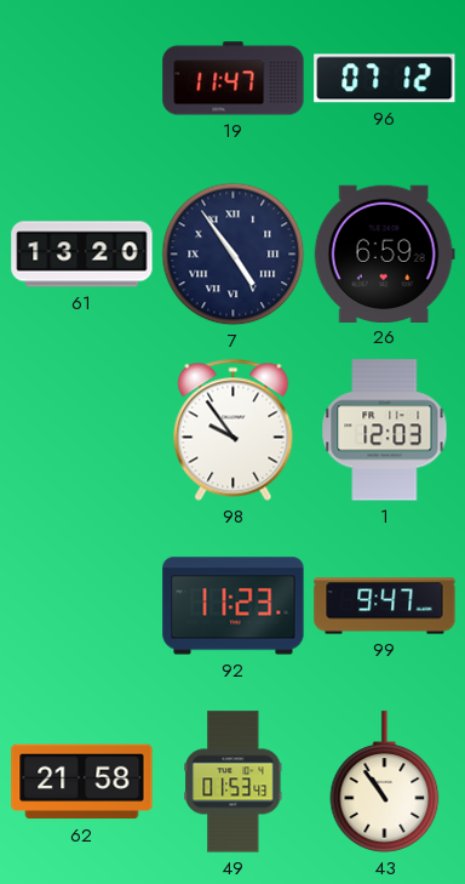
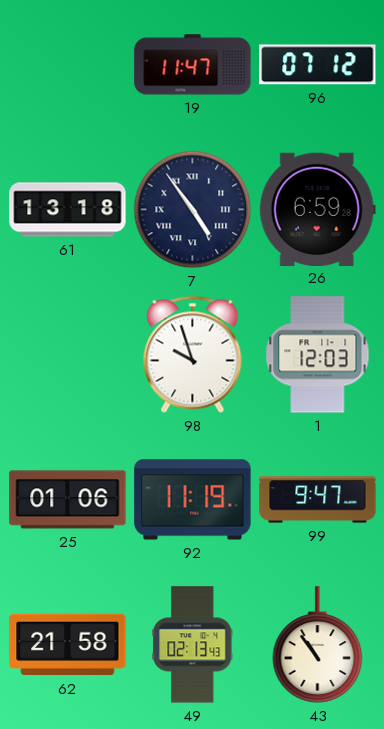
61: 13:20 -> 13:18
98: 9:54 -> 9:57
25: none -> 01:06
92: 11:23 -> 11:19
49: 01:53 -> 02:13
